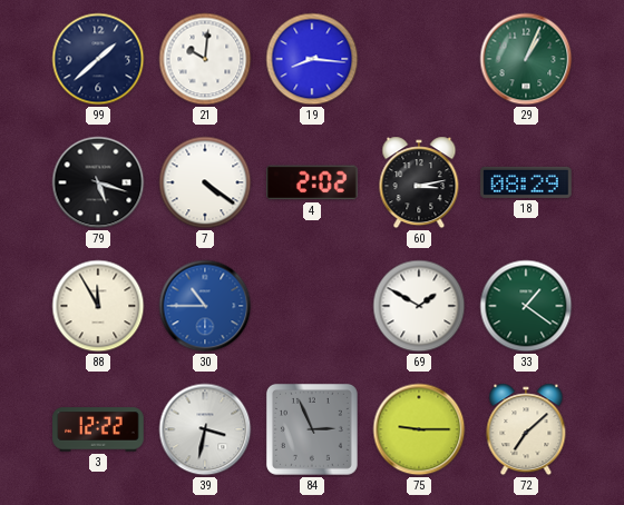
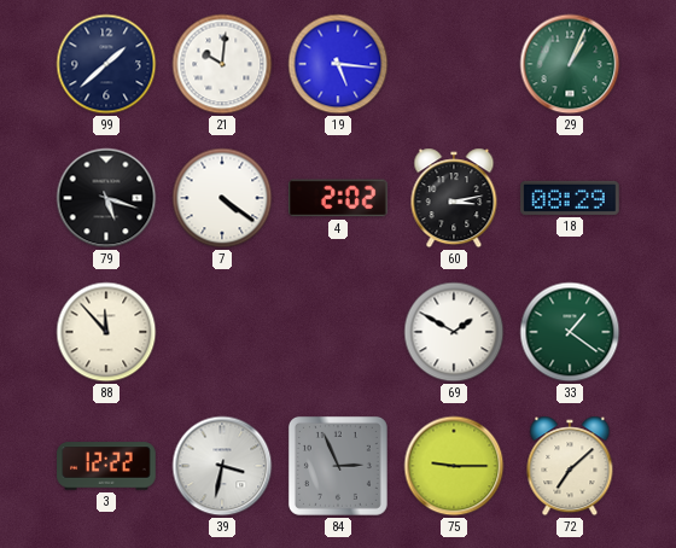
19: 8:16 -> 5:16
88: 11:55 -> 11:53
30: 10:45 -> none
